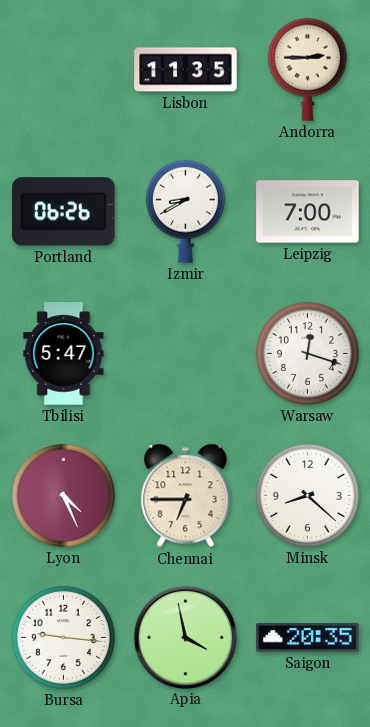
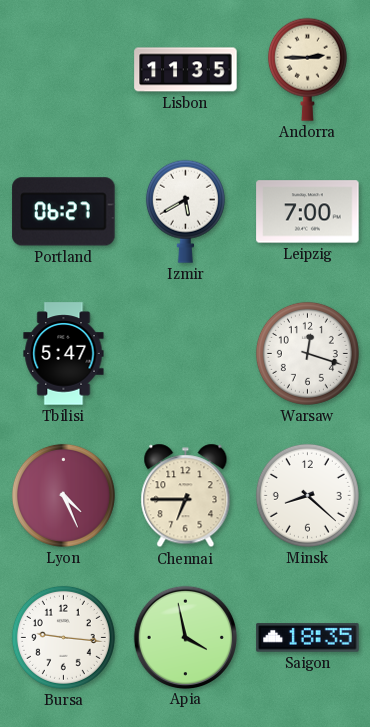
Portland: 06:26 -> 06:27
Izmir: 8:40 -> 5:40
Saigon: 20:35 -> 18:35
